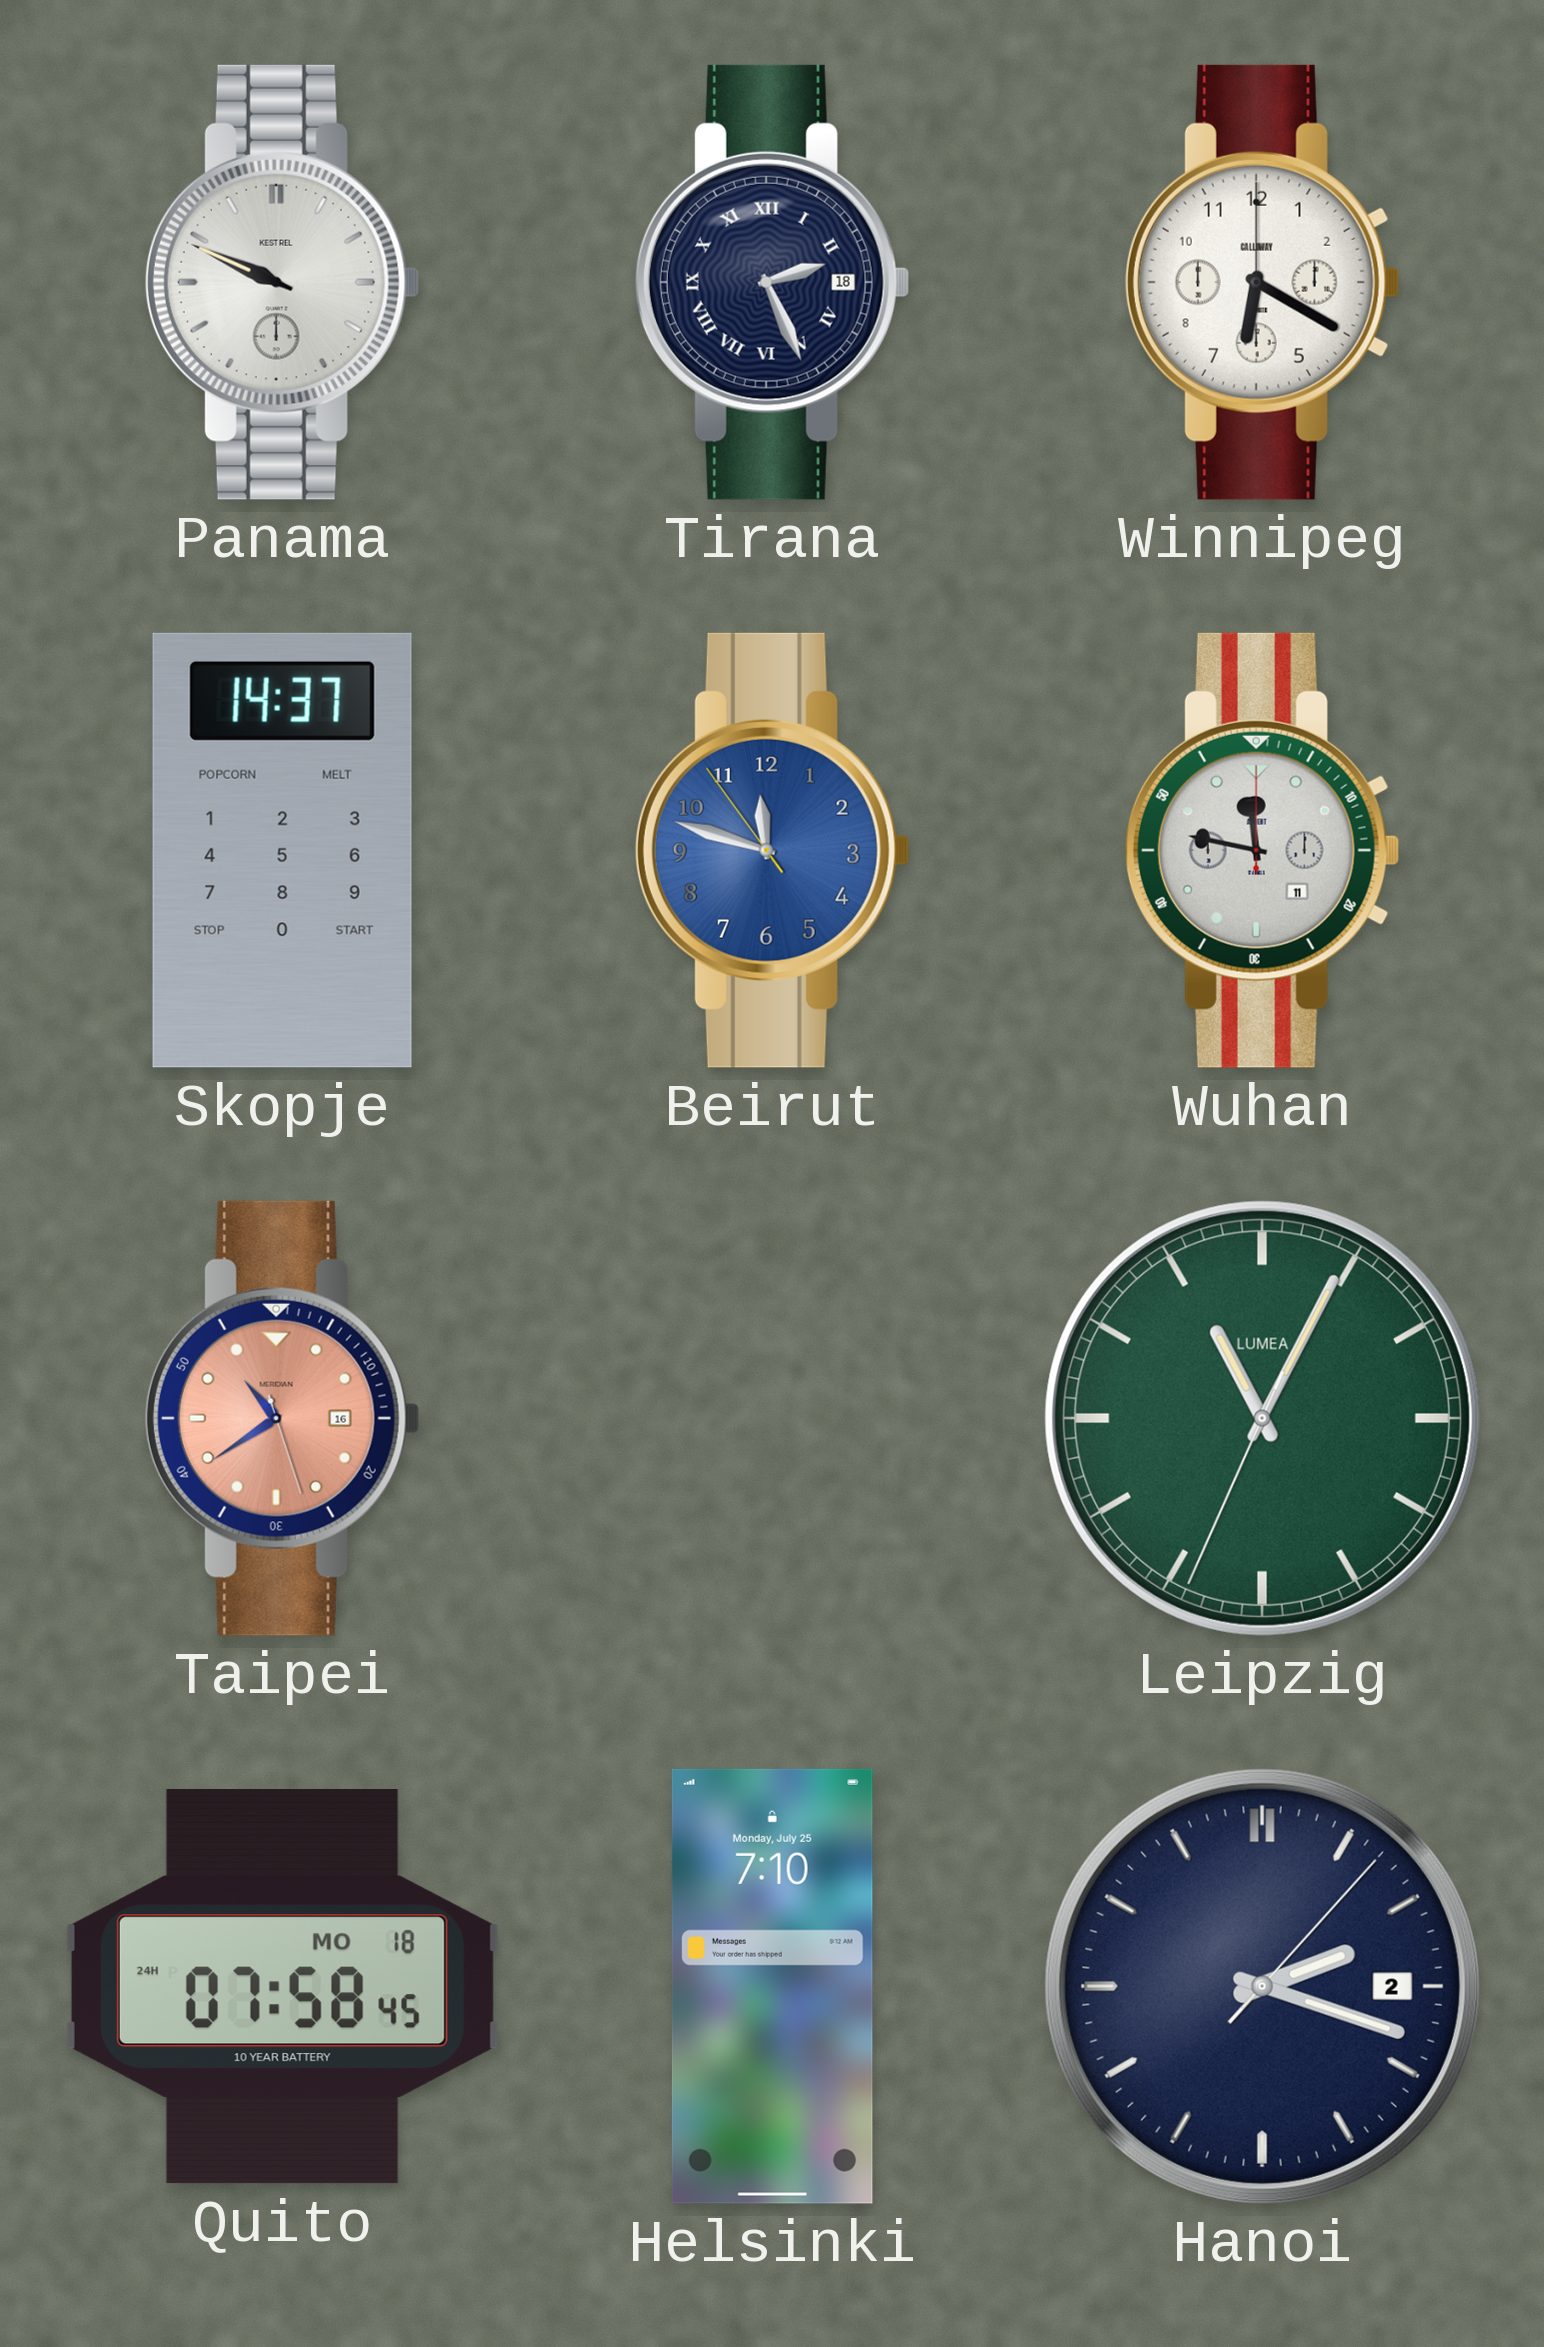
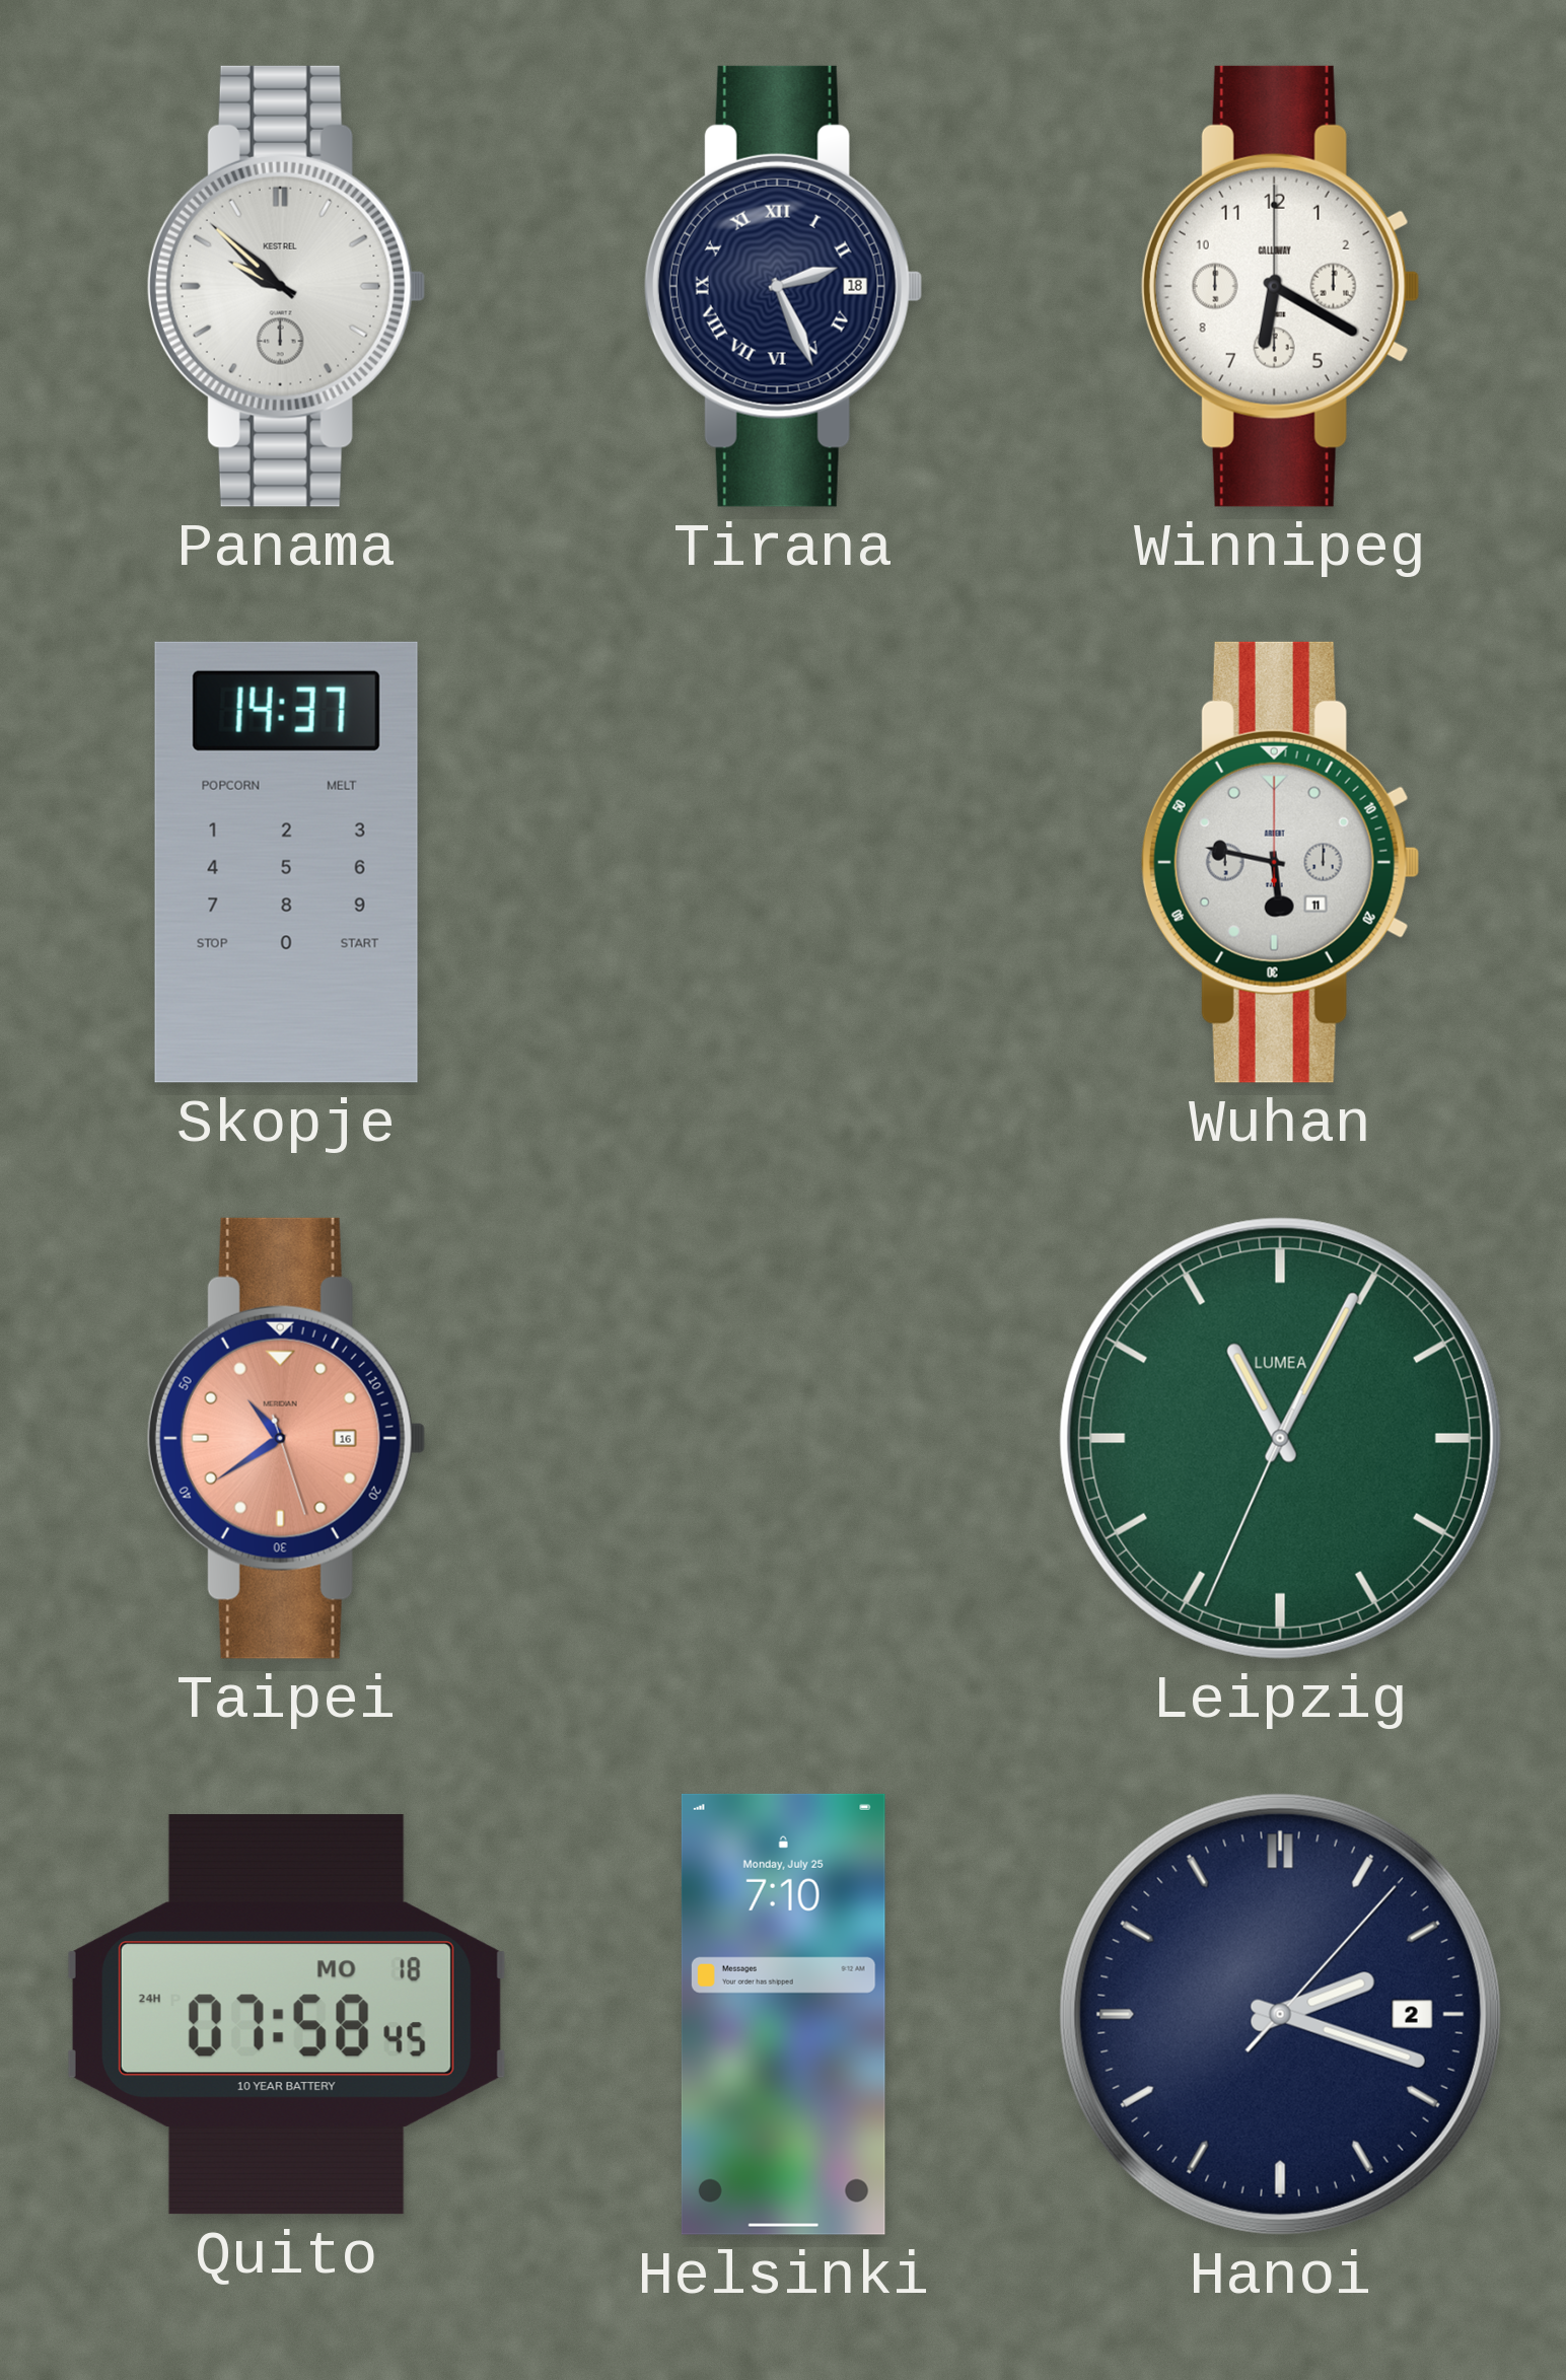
Panama: 9:49 -> 9:52
Beirut: 11:47 -> none
Wuhan: 11:47 -> 5:47
